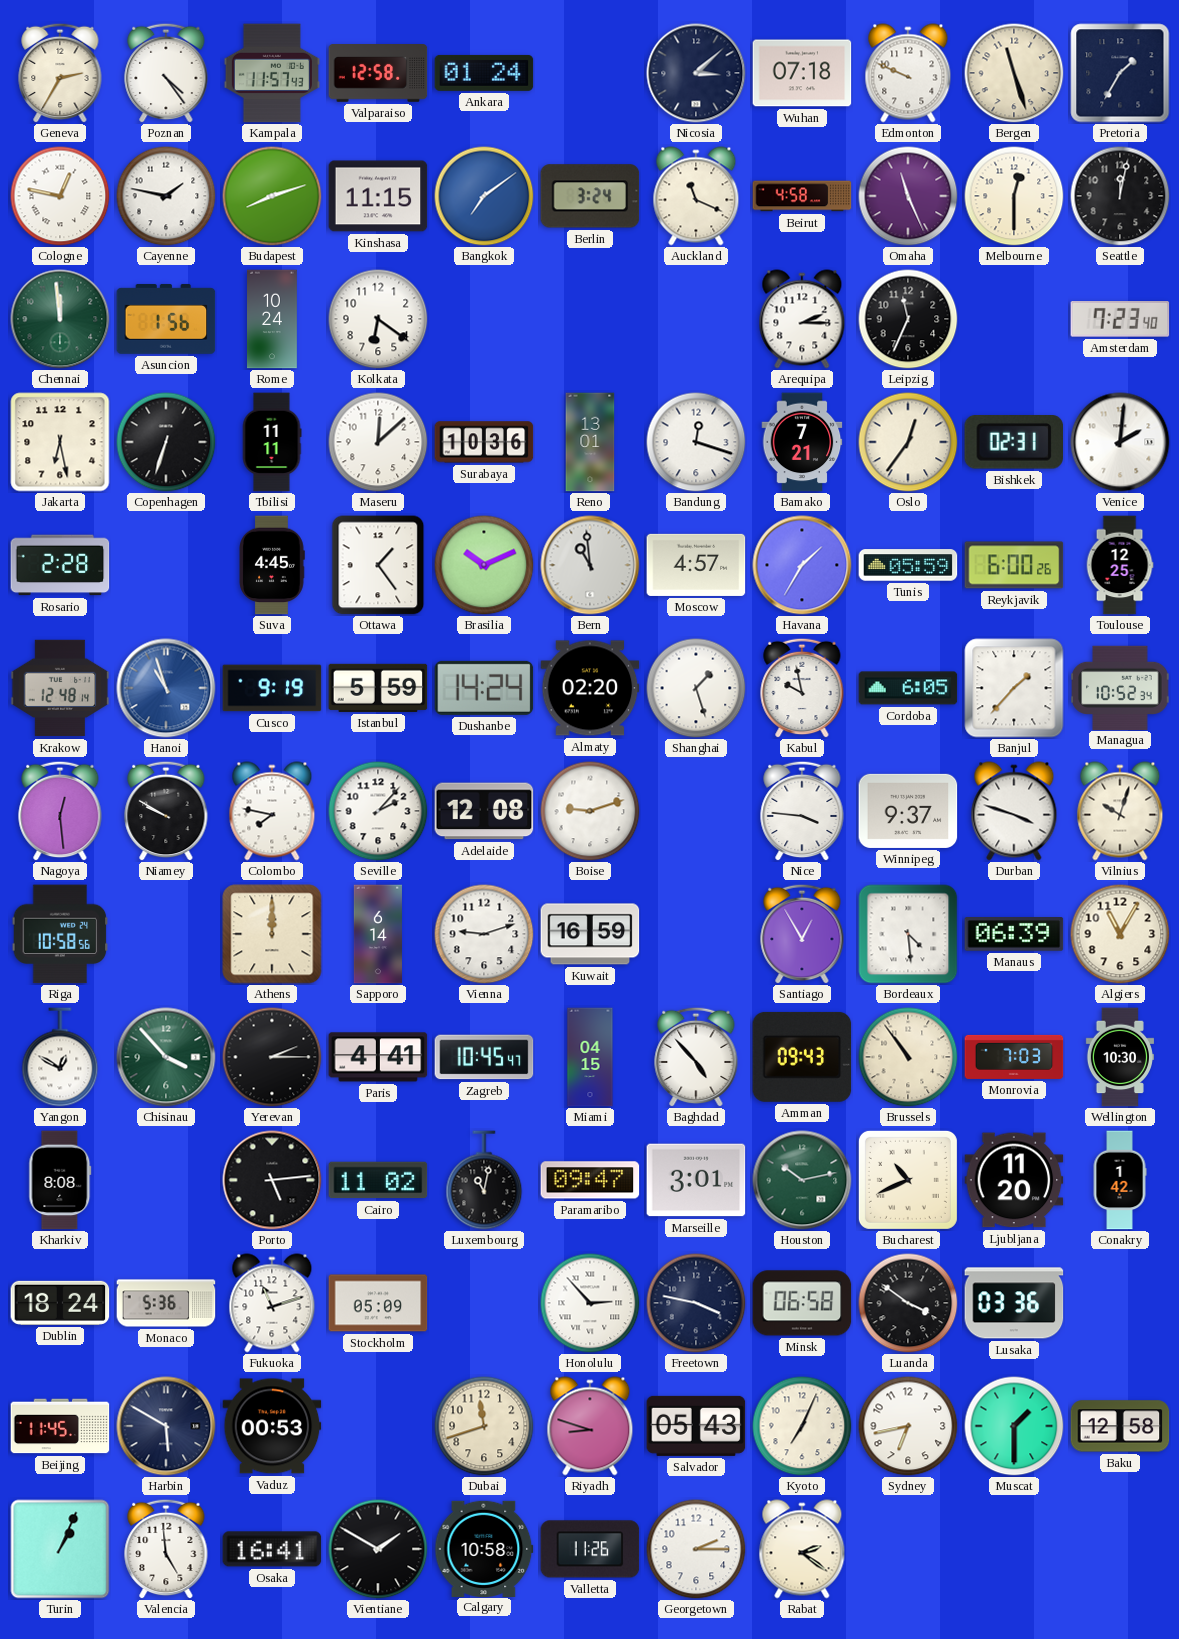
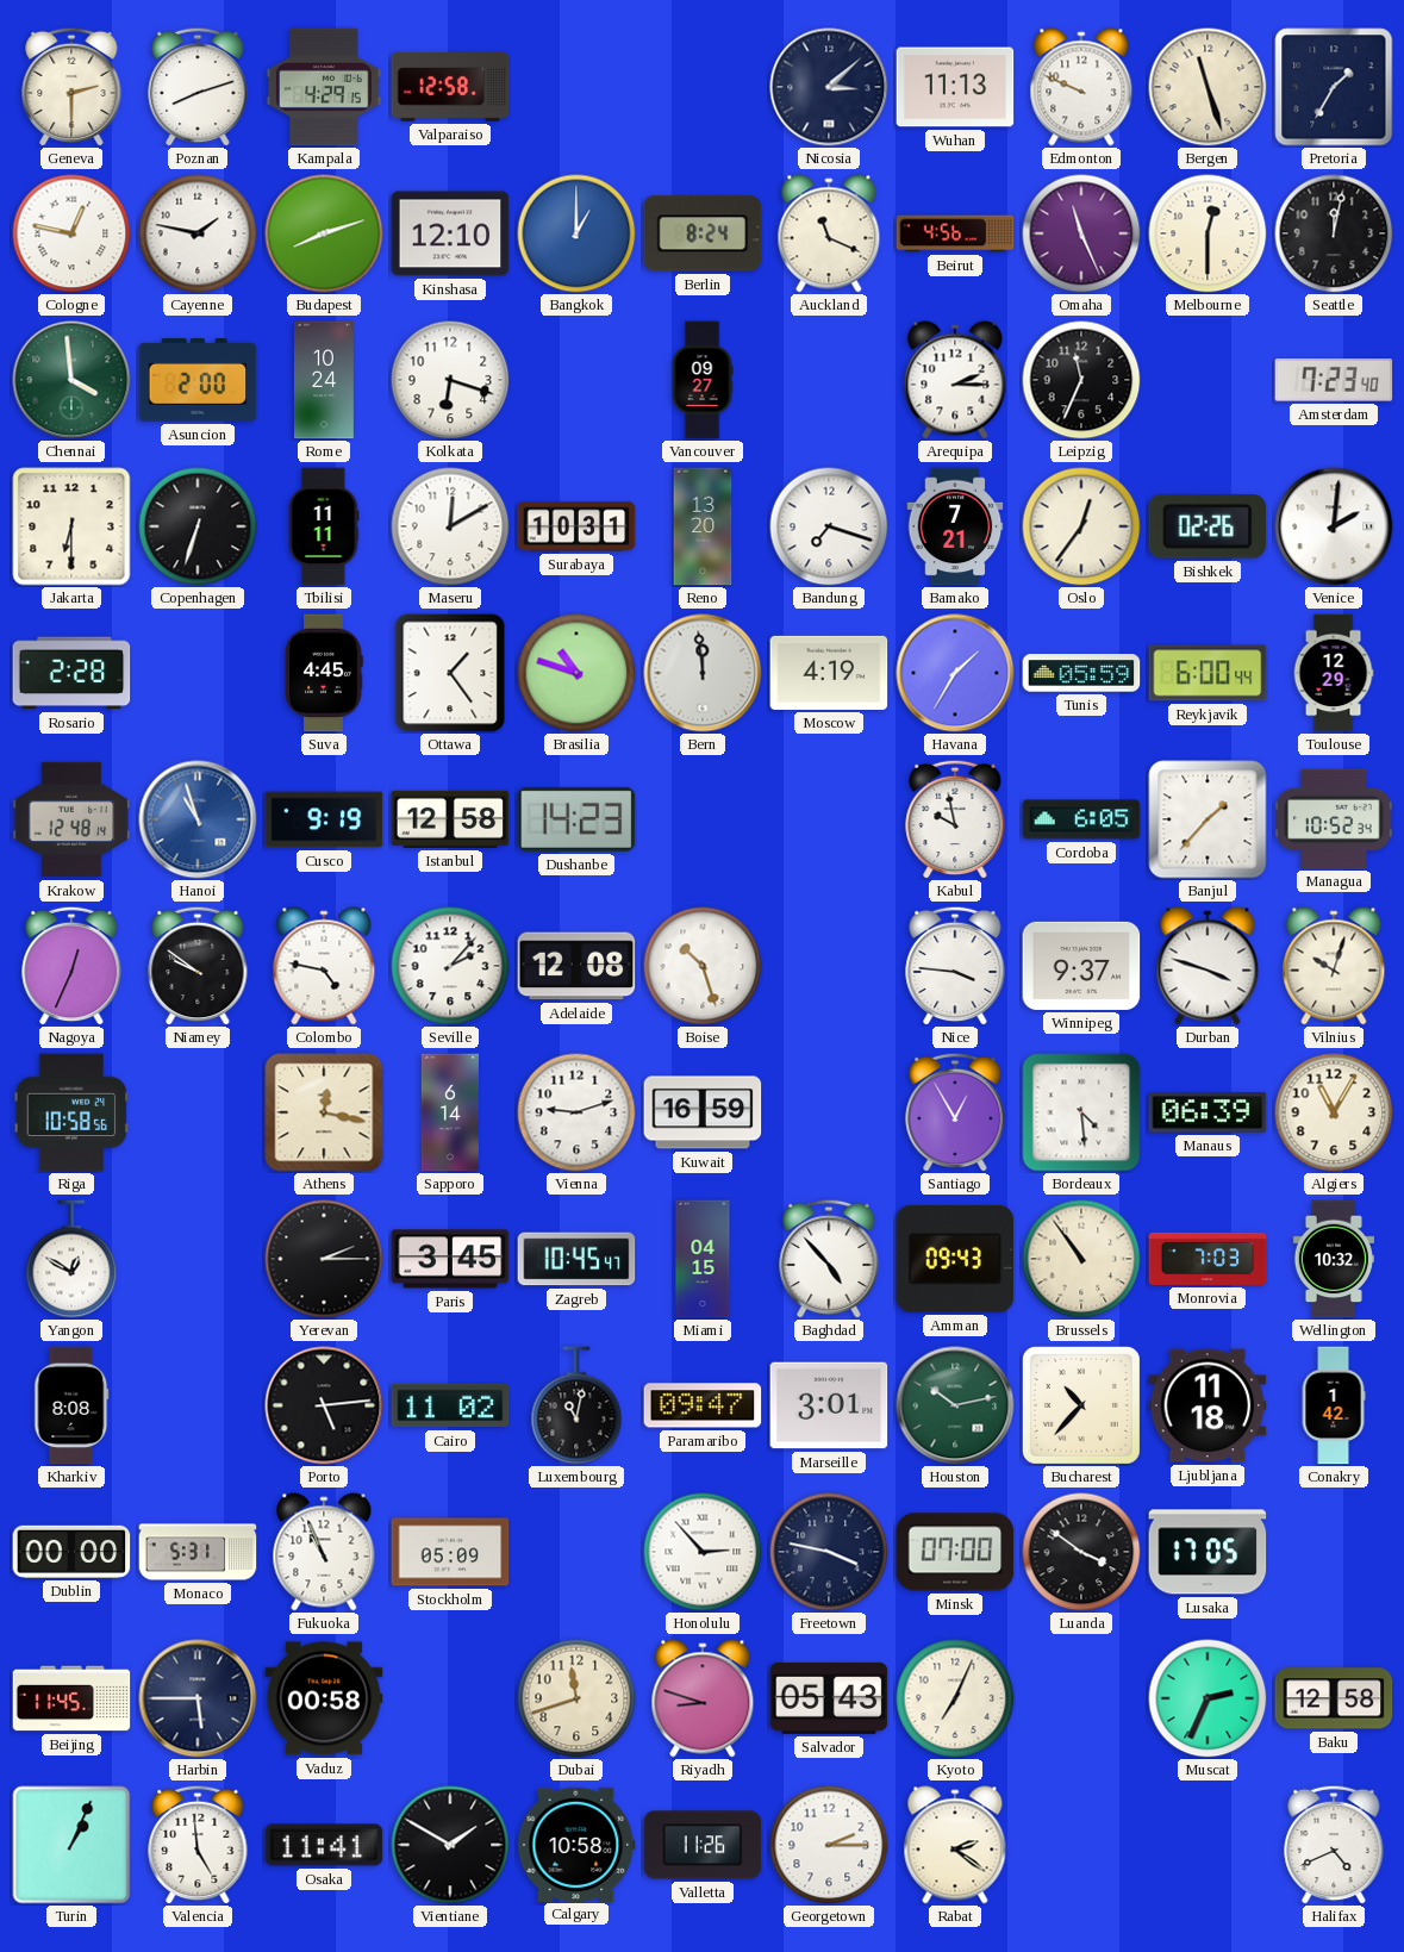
Geneva: 2:35 -> 2:30
Poznan: 4:24 -> 8:12
Kampala: 11:57 -> 4:29
Ankara: 01:24 -> none
Wuhan: 07:18 -> 11:13
Kinshasa: 11:15 -> 12:10
Bangkok: 7:09 -> 1:00
Berlin: 3:24 -> 8:24
Beirut: 4:58 -> 4:56
Chennai: 11:59 -> 3:59
Asuncion: 1:56 -> 2:00
Kolkata: 6:21 -> 6:18
Vancouver: none -> 09:27
Jakarta: 6:28 -> 6:30
Maseru: 12:08 -> 12:10
Surabaya: 10:36 -> 10:31
Reno: 13:01 -> 13:20
Bandung: 12:18 -> 7:18
Bishkek: 02:31 -> 02:26
Brasilia: 10:11 -> 10:48
Bern: 10:59 -> 11:59
Moscow: 4:57 -> 4:19
Reykjavik: 6:00:26 -> 6:00:44
Toulouse: 12:25 -> 12:29
Istanbul: 5:59 -> 12:58
Dushanbe: 14:24 -> 14:23
Almaty: 02:20 -> none
Shanghai: 1:27 -> none
Nagoya: 12:29 -> 12:34
Niamey: 9:50 -> 9:51
Colombo: 7:47 -> 4:47
Boise: 9:12 -> 10:27
Athens: 12:00 -> 12:17
Chisinau: 3:53 -> none
Paris: 4:41 -> 3:45
Wellington: 10:30 -> 10:32
Bucharest: 10:41 -> 10:37
Ljubljana: 11:20 -> 11:18
Dublin: 18:24 -> 00:00
Monaco: 5:36 -> 5:31
Fukuoka: 11:12 -> 10:56
Minsk: 06:58 -> 07:00
Lusaka: 03:36 -> 17:05
Harbin: 5:50 -> 5:45
Vaduz: 00:53 -> 00:58
Sydney: 6:43 -> none
Muscat: 1:30 -> 2:34
Osaka: 16:41 -> 11:41
Halifax: none -> 4:41
